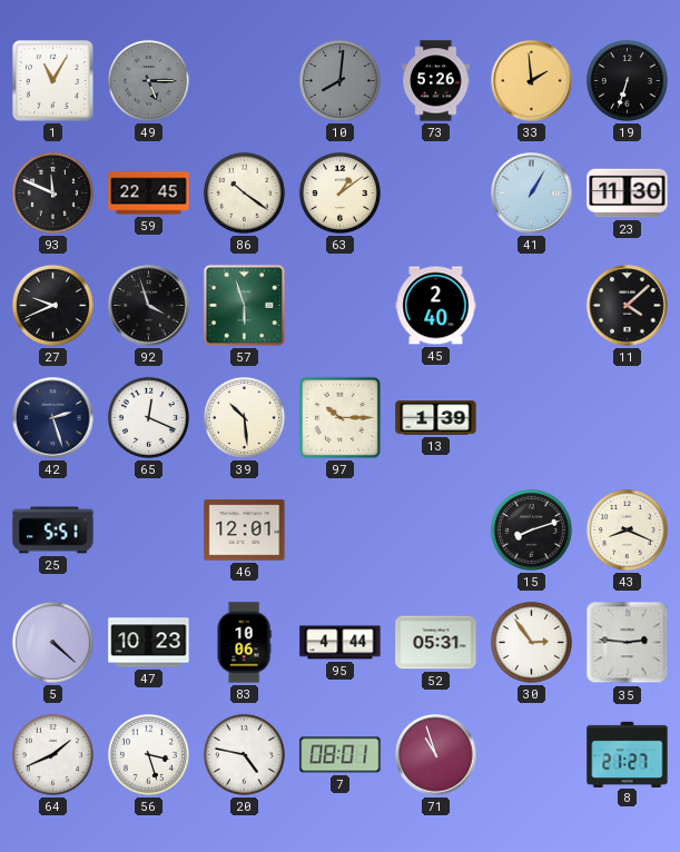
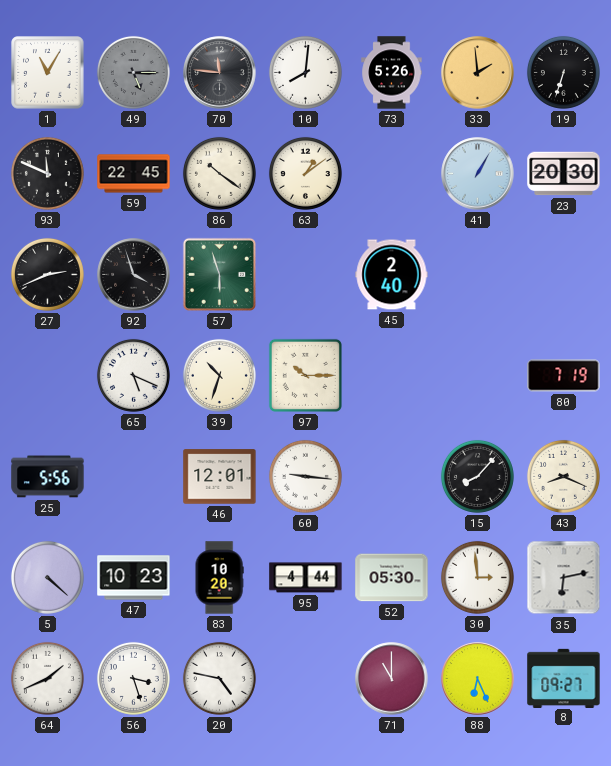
70: none -> 11:46
10 dial: grey -> white
23: 11:30 -> 20:30
27: 9:41 -> 2:41
11: 4:08 -> none
42: 2:27 -> none
65: 12:19 -> 5:19
39: 10:29 -> 10:33
13: 1:39 -> none
80: none -> 7:19
25: 5:51 -> 5:56
60: none -> 9:16
15: 8:12 -> 8:07
83: 10:06 -> 10:20
52: 05:31 -> 05:30
30: 2:54 -> 2:59
35: 2:46 -> 6:13
7: 08:01 -> none
71: 10:57 -> 11:00
88: none -> 6:26
8: 21:27 -> 09:27
